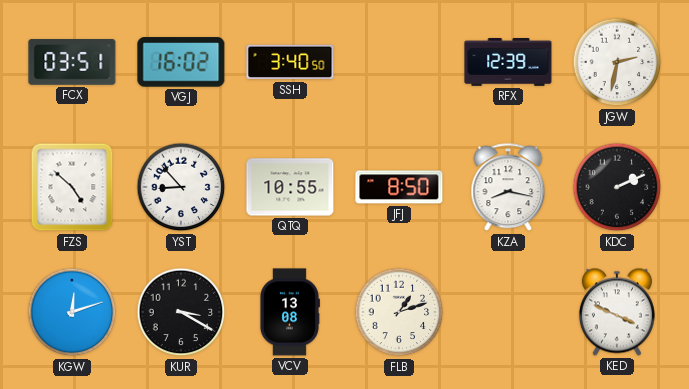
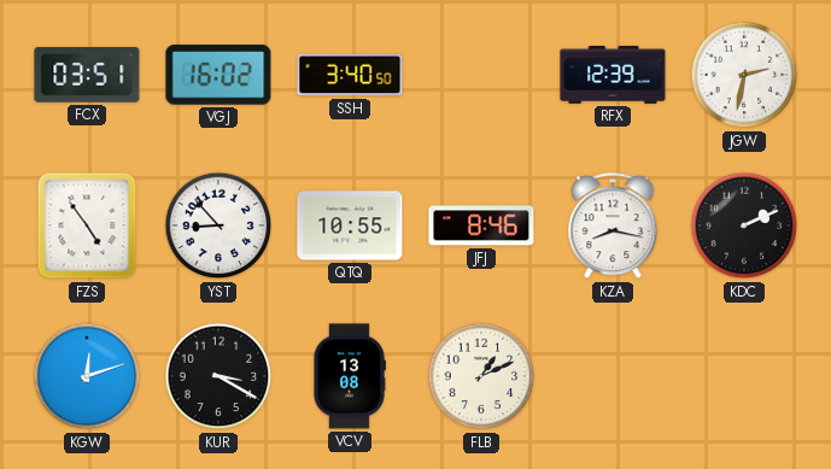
FZS: 4:52 -> 4:54
JFJ: 8:50 -> 8:46
FLB: 1:12 -> 1:11
KED: 3:49 -> none
